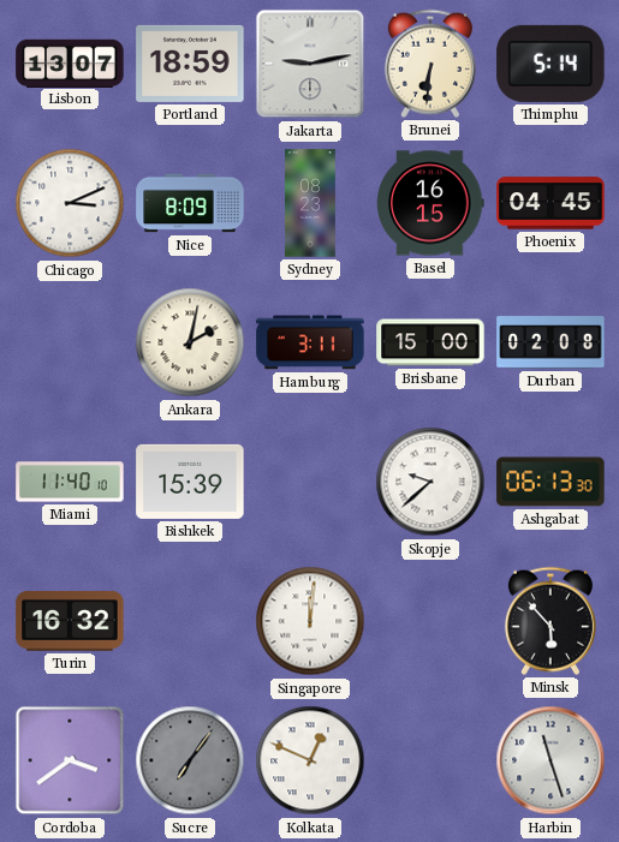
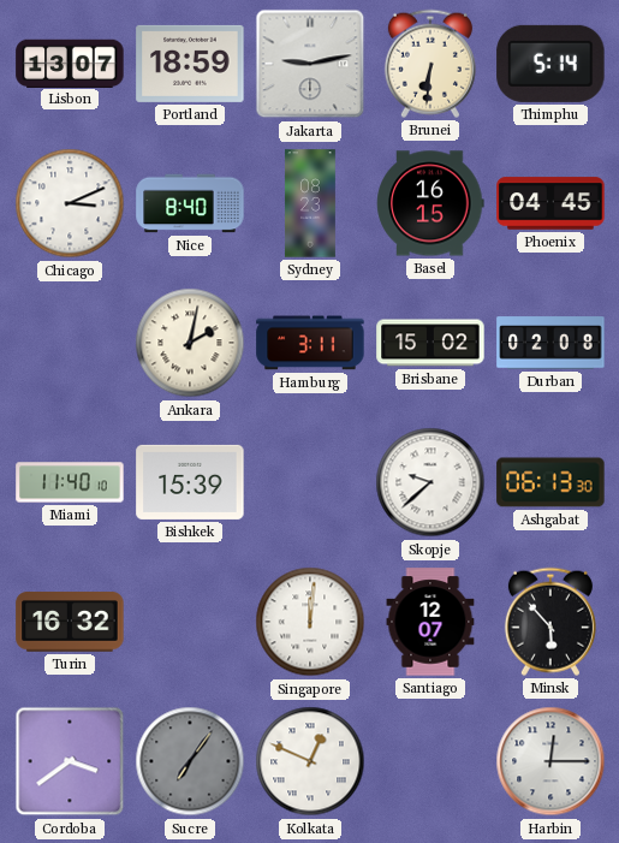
Nice: 8:09 -> 8:40
Brisbane: 15:00 -> 15:02
Santiago: none -> 12:07
Harbin: 11:27 -> 12:15
